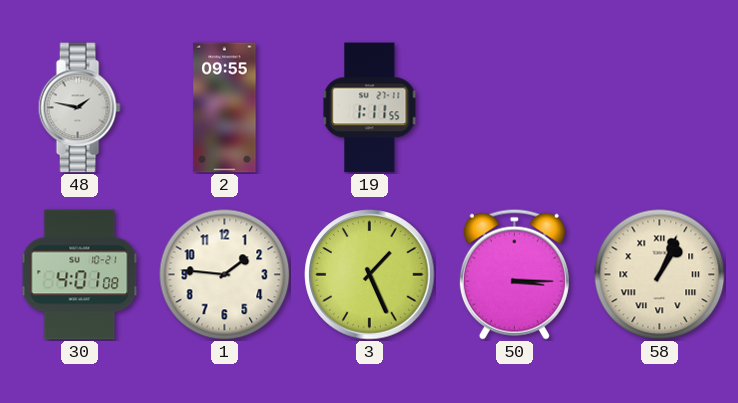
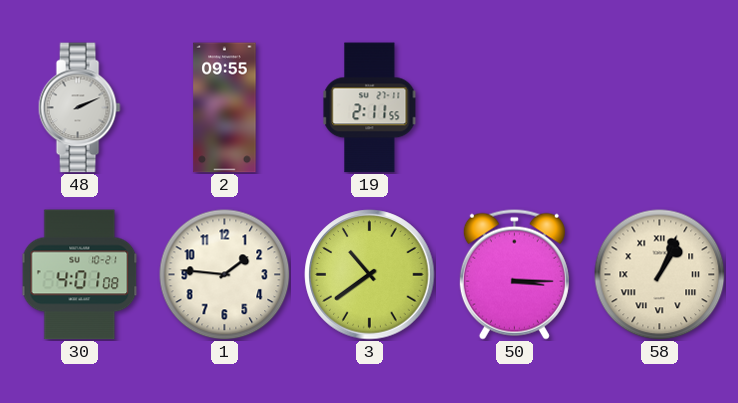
48: 1:47 -> 2:11
19: 1:11 -> 2:11
3: 1:26 -> 10:39
